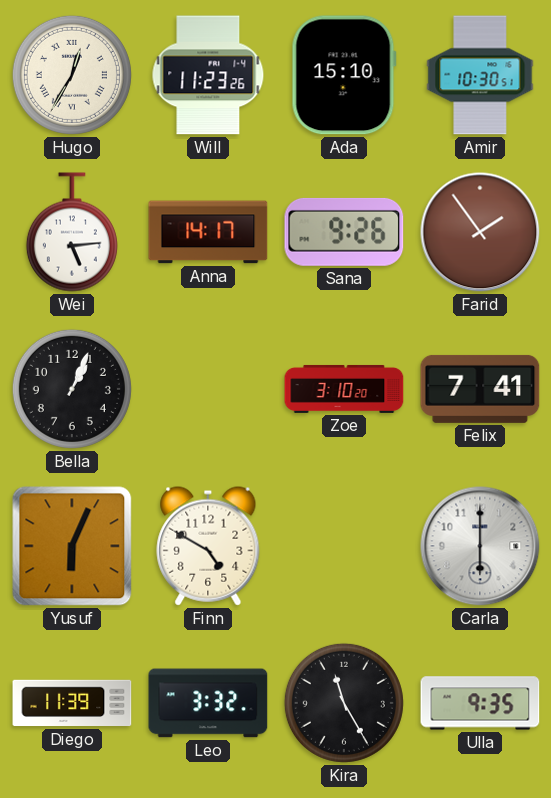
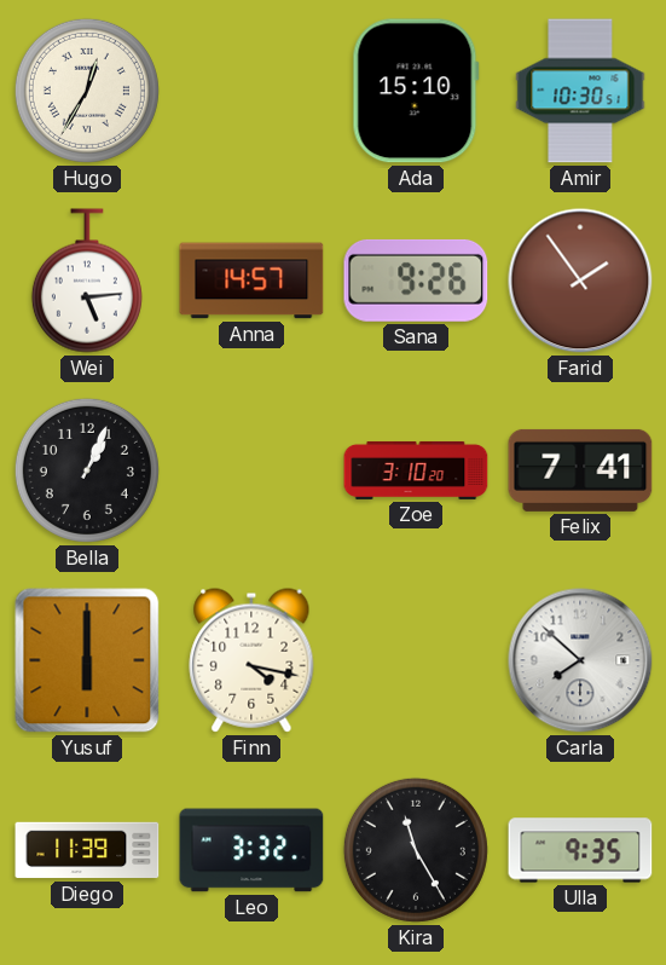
Will: 11:23 -> none
Anna: 14:17 -> 14:57
Yusuf: 6:04 -> 6:00
Finn: 4:50 -> 4:17
Carla: 6:00 -> 7:52
